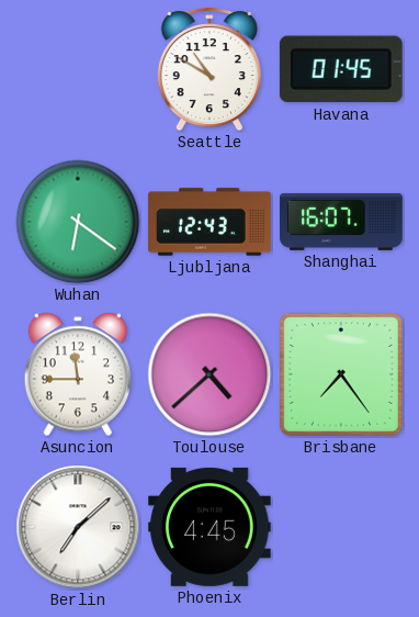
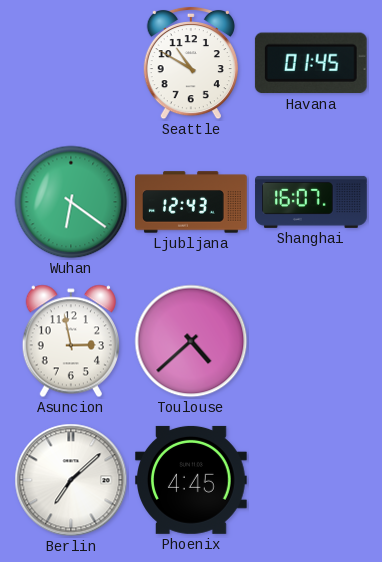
Asuncion: 11:45 -> 2:58
Brisbane: 7:24 -> none
